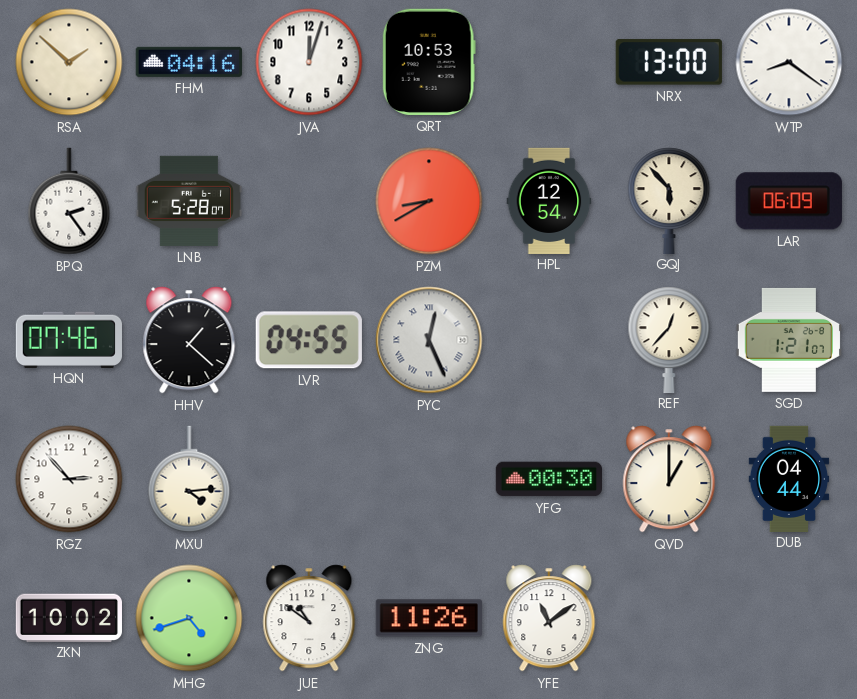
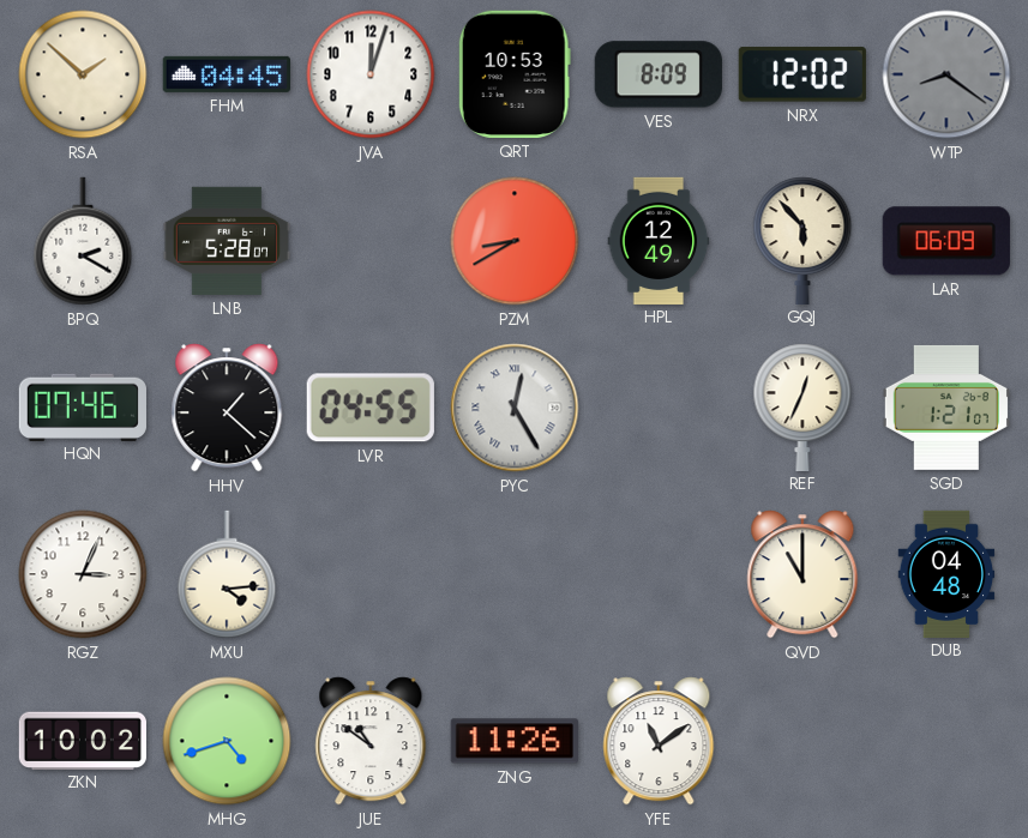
FHM: 04:16 -> 04:45
VES: none -> 8:09
NRX: 13:00 -> 12:02
WTP dial: white -> grey
BPQ: 2:24 -> 2:20
HPL: 12:54 -> 12:49
PYC: 12:26 -> 12:25
REF: 12:37 -> 12:34
RGZ: 2:53 -> 3:04
YFG: 00:30 -> none
QVD: 1:00 -> 11:00
DUB: 04:44 -> 04:48
